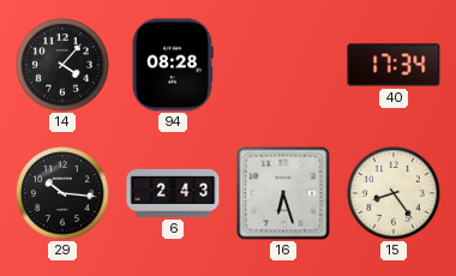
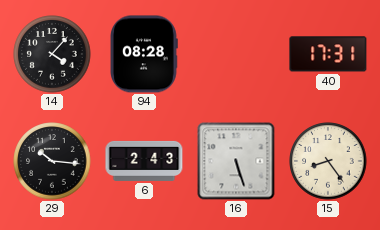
40: 17:34 -> 17:31
16: 6:27 -> 5:27
